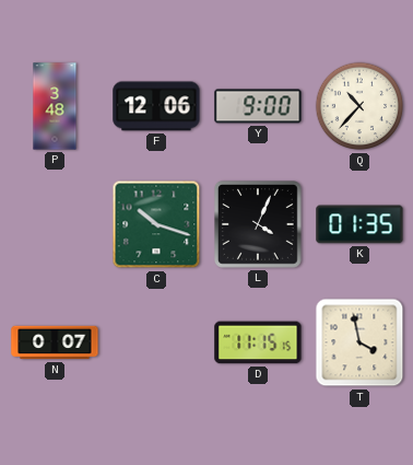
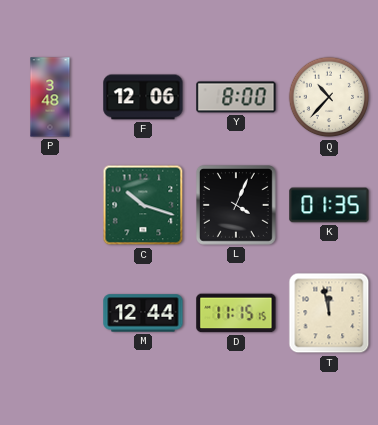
Y: 9:00 -> 8:00
N: 0:07 -> none
M: none -> 12:44
T: 3:58 -> 11:58
